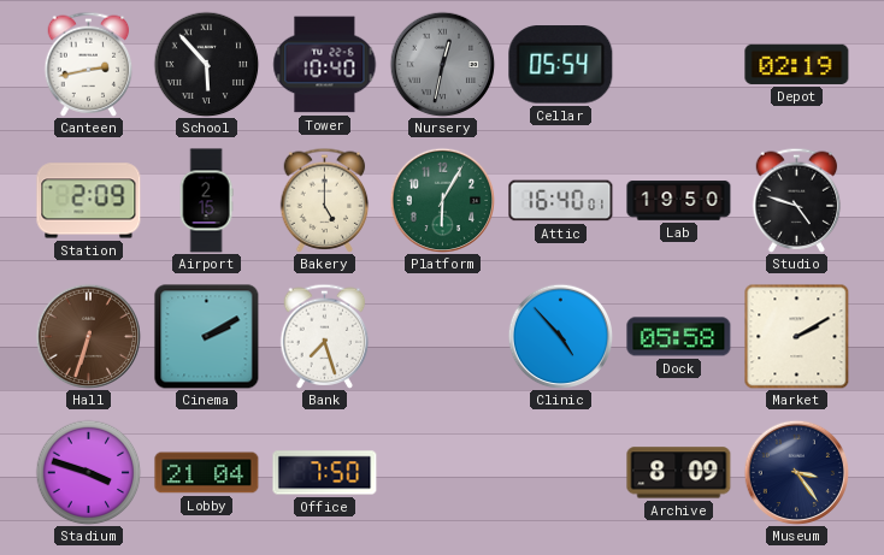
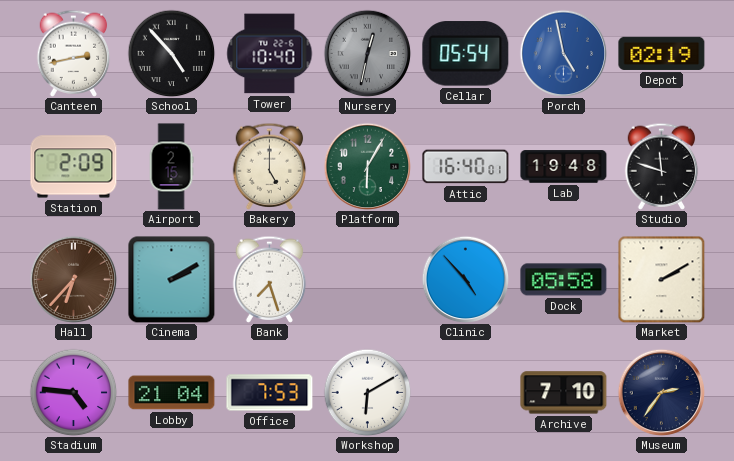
School: 5:53 -> 4:53
Porch: none -> 4:58
Lab: 19:50 -> 19:48
Studio: 4:48 -> 11:48
Hall: 6:33 -> 6:37
Stadium: 3:48 -> 4:46
Office: 7:50 -> 7:53
Workshop: none -> 6:10
Archive: 8:09 -> 7:10
Museum: 3:24 -> 2:36
